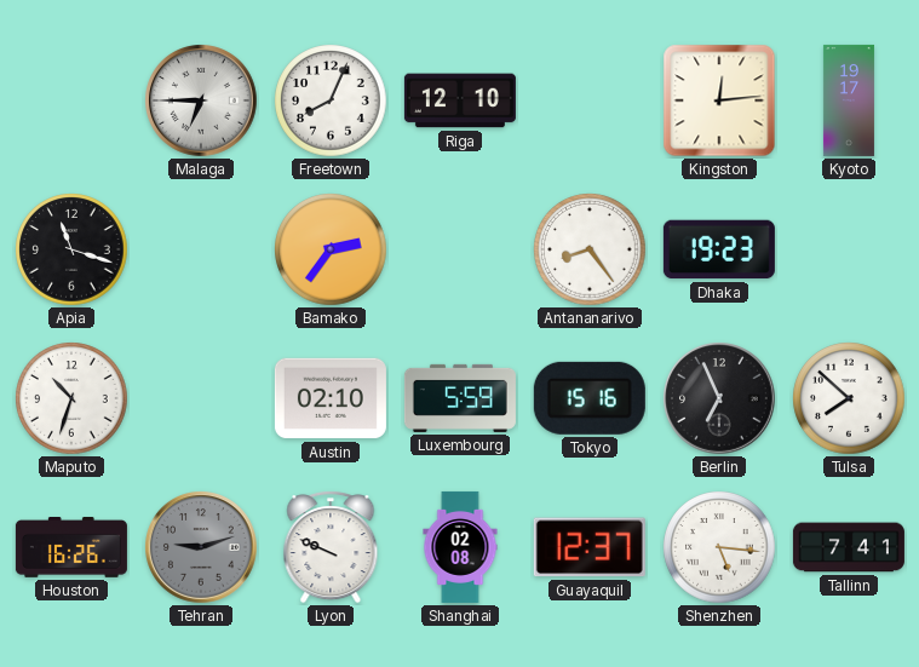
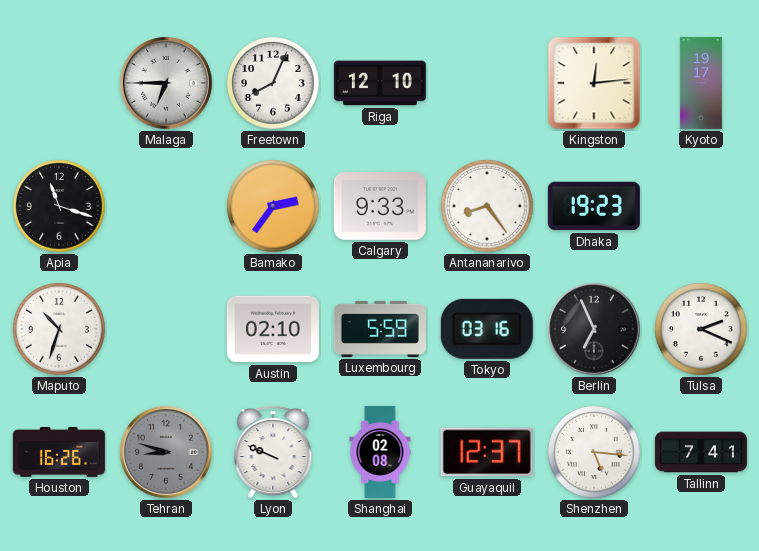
Calgary: none -> 9:33
Tokyo: 15:16 -> 03:16
Tulsa: 7:52 -> 2:19
Tehran: 9:12 -> 8:48
